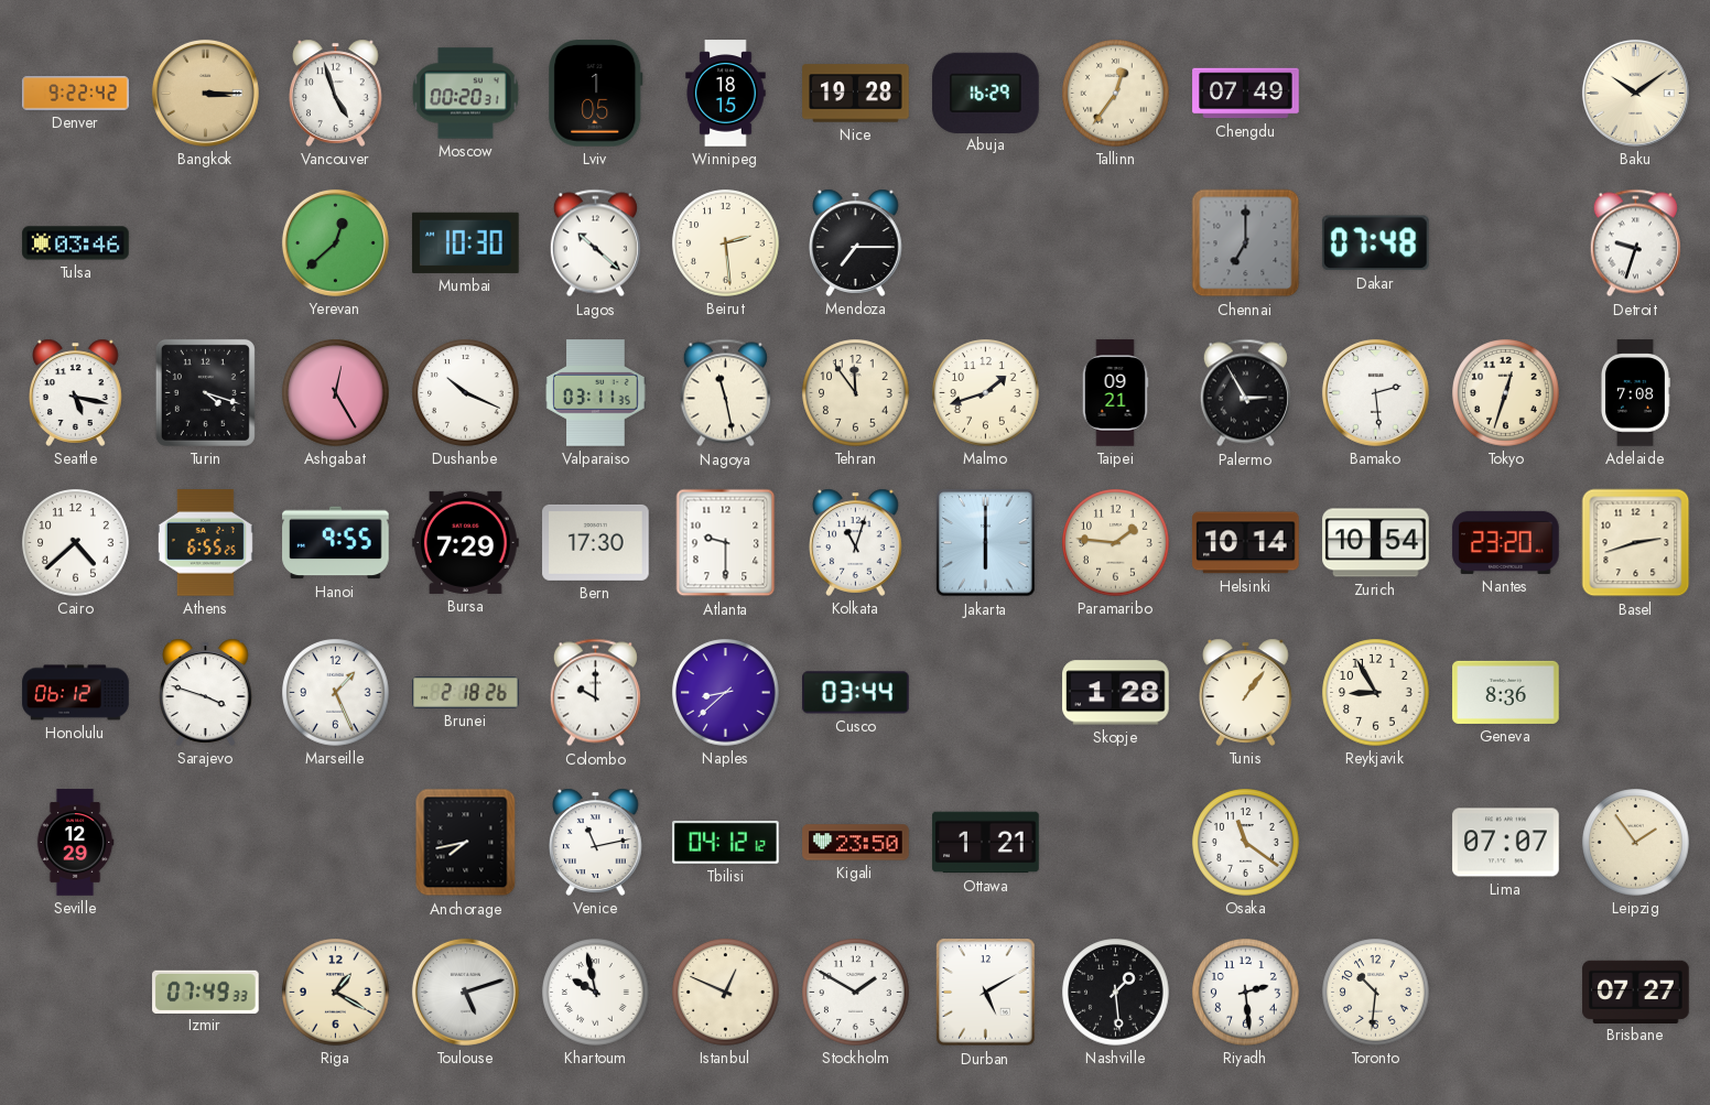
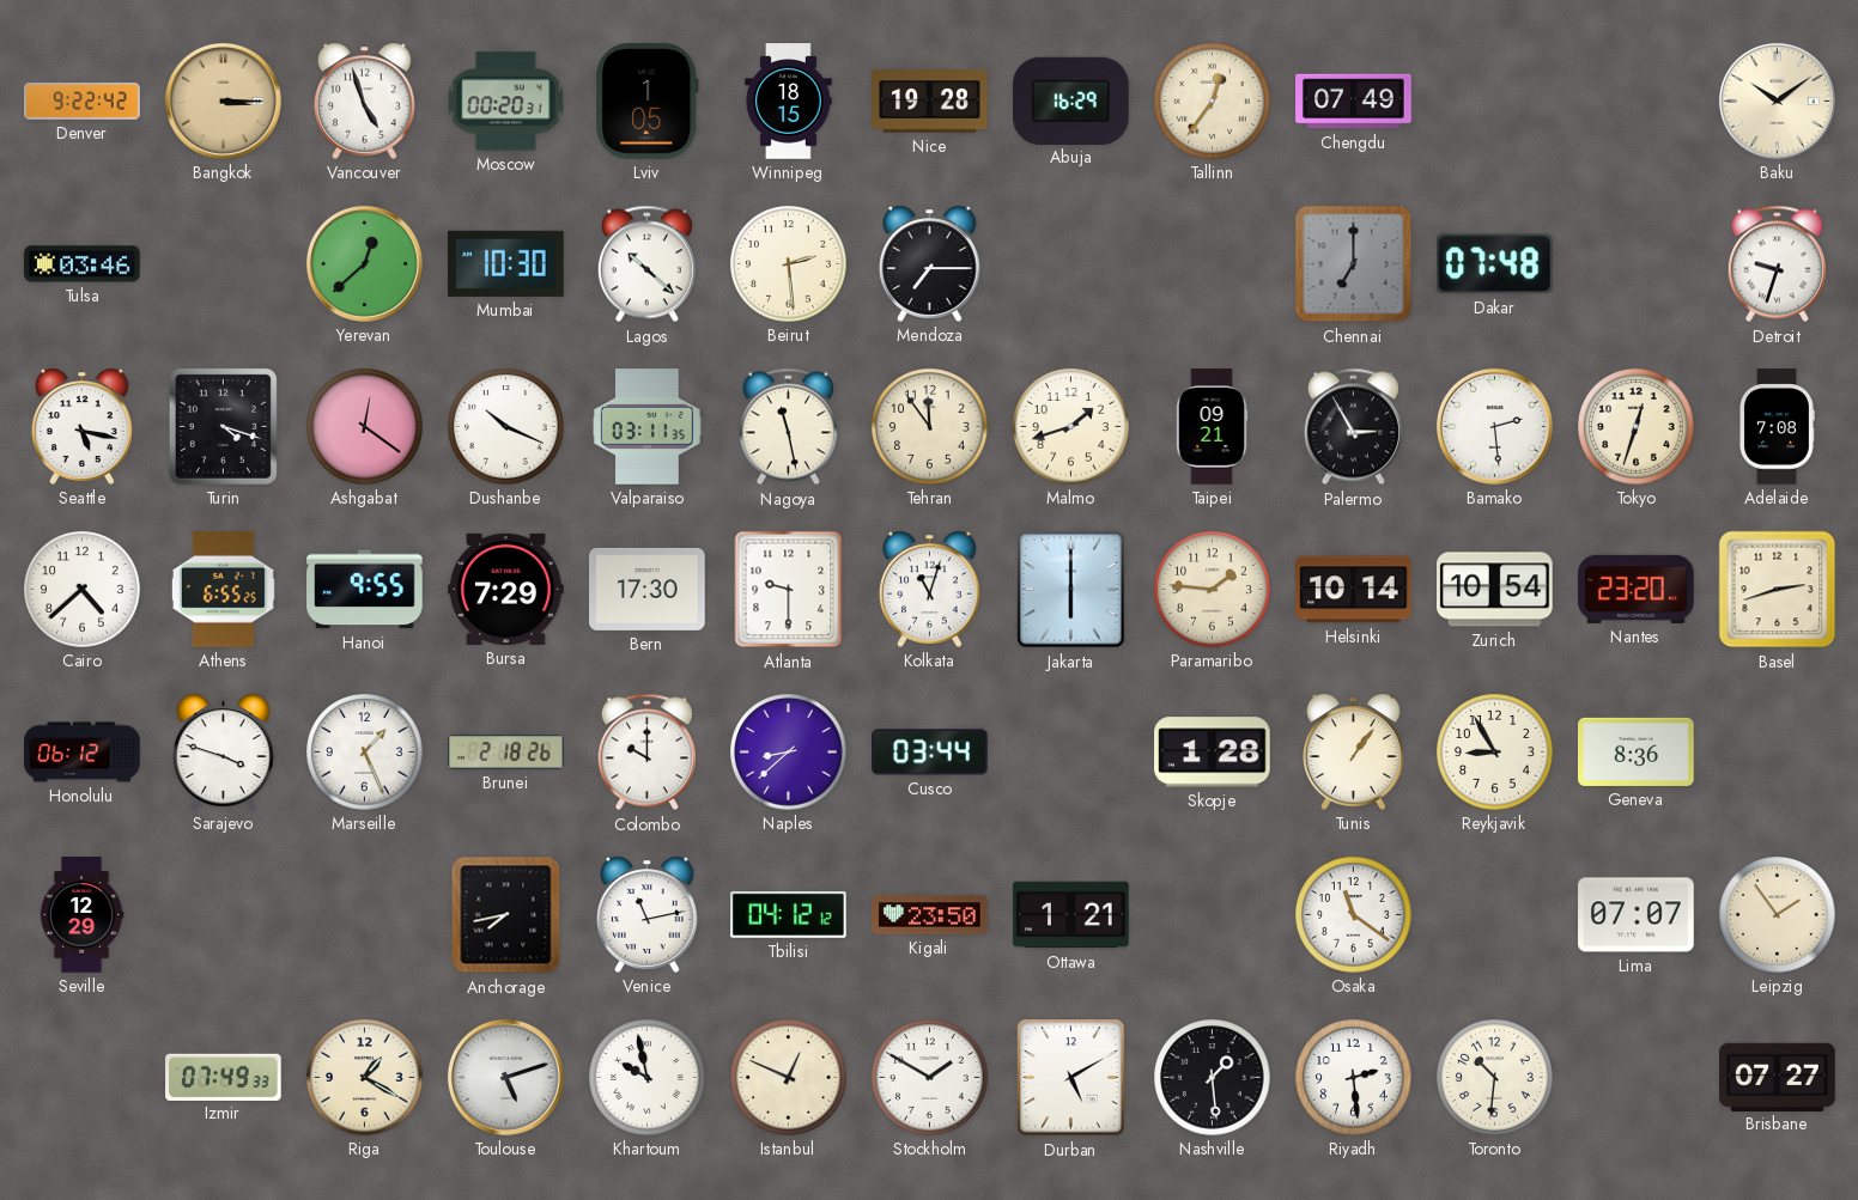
Ashgabat: 12:25 -> 12:21
